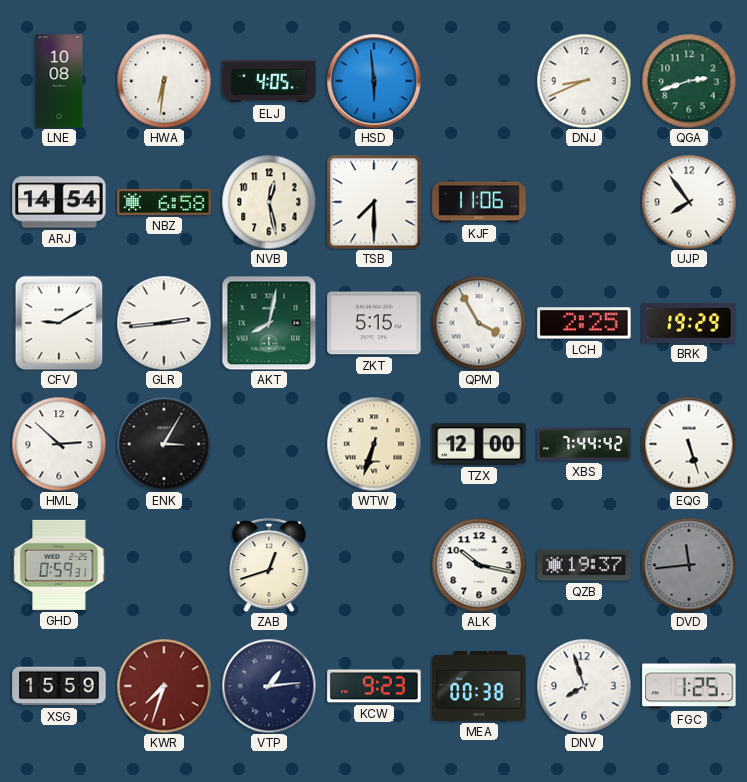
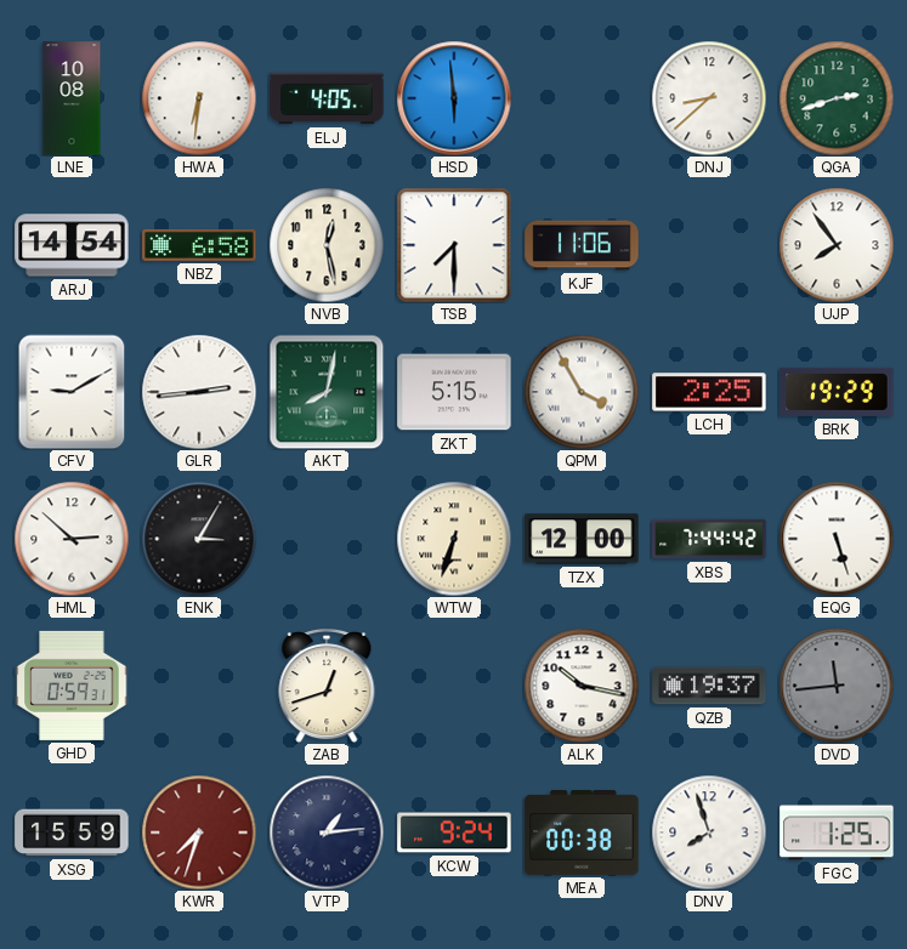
DNJ: 8:41 -> 8:38
KCW: 9:23 -> 9:24
